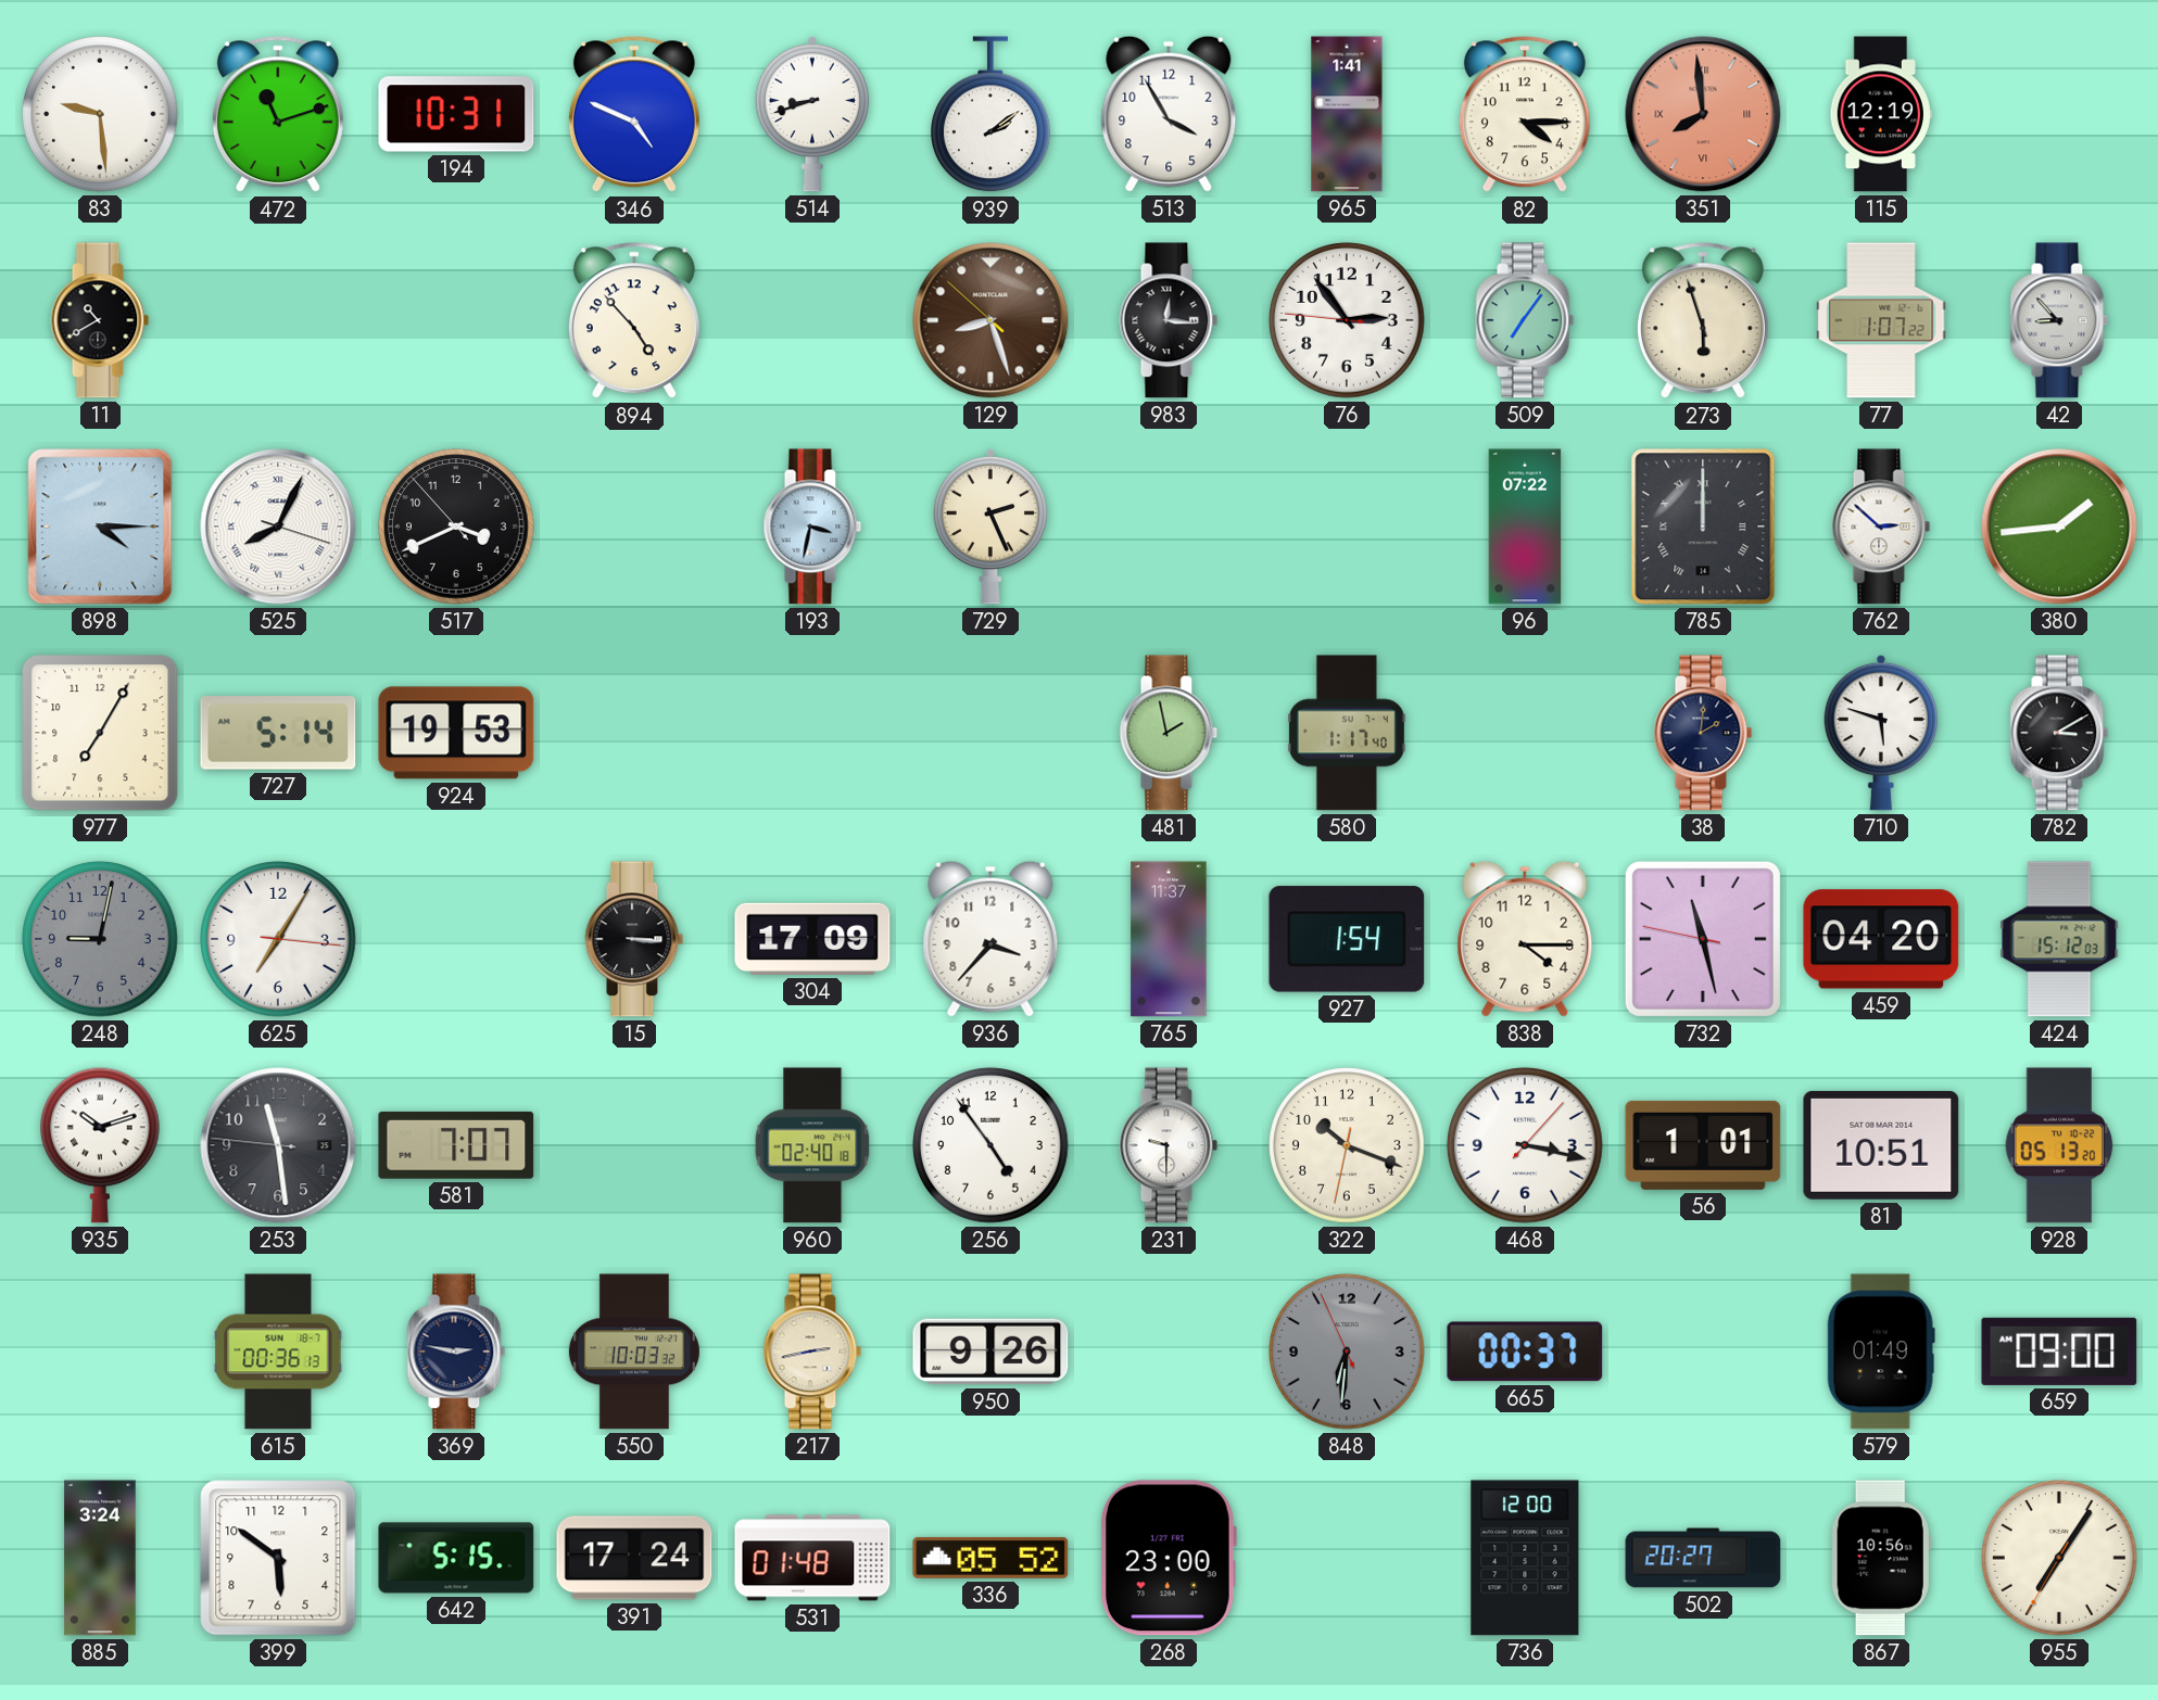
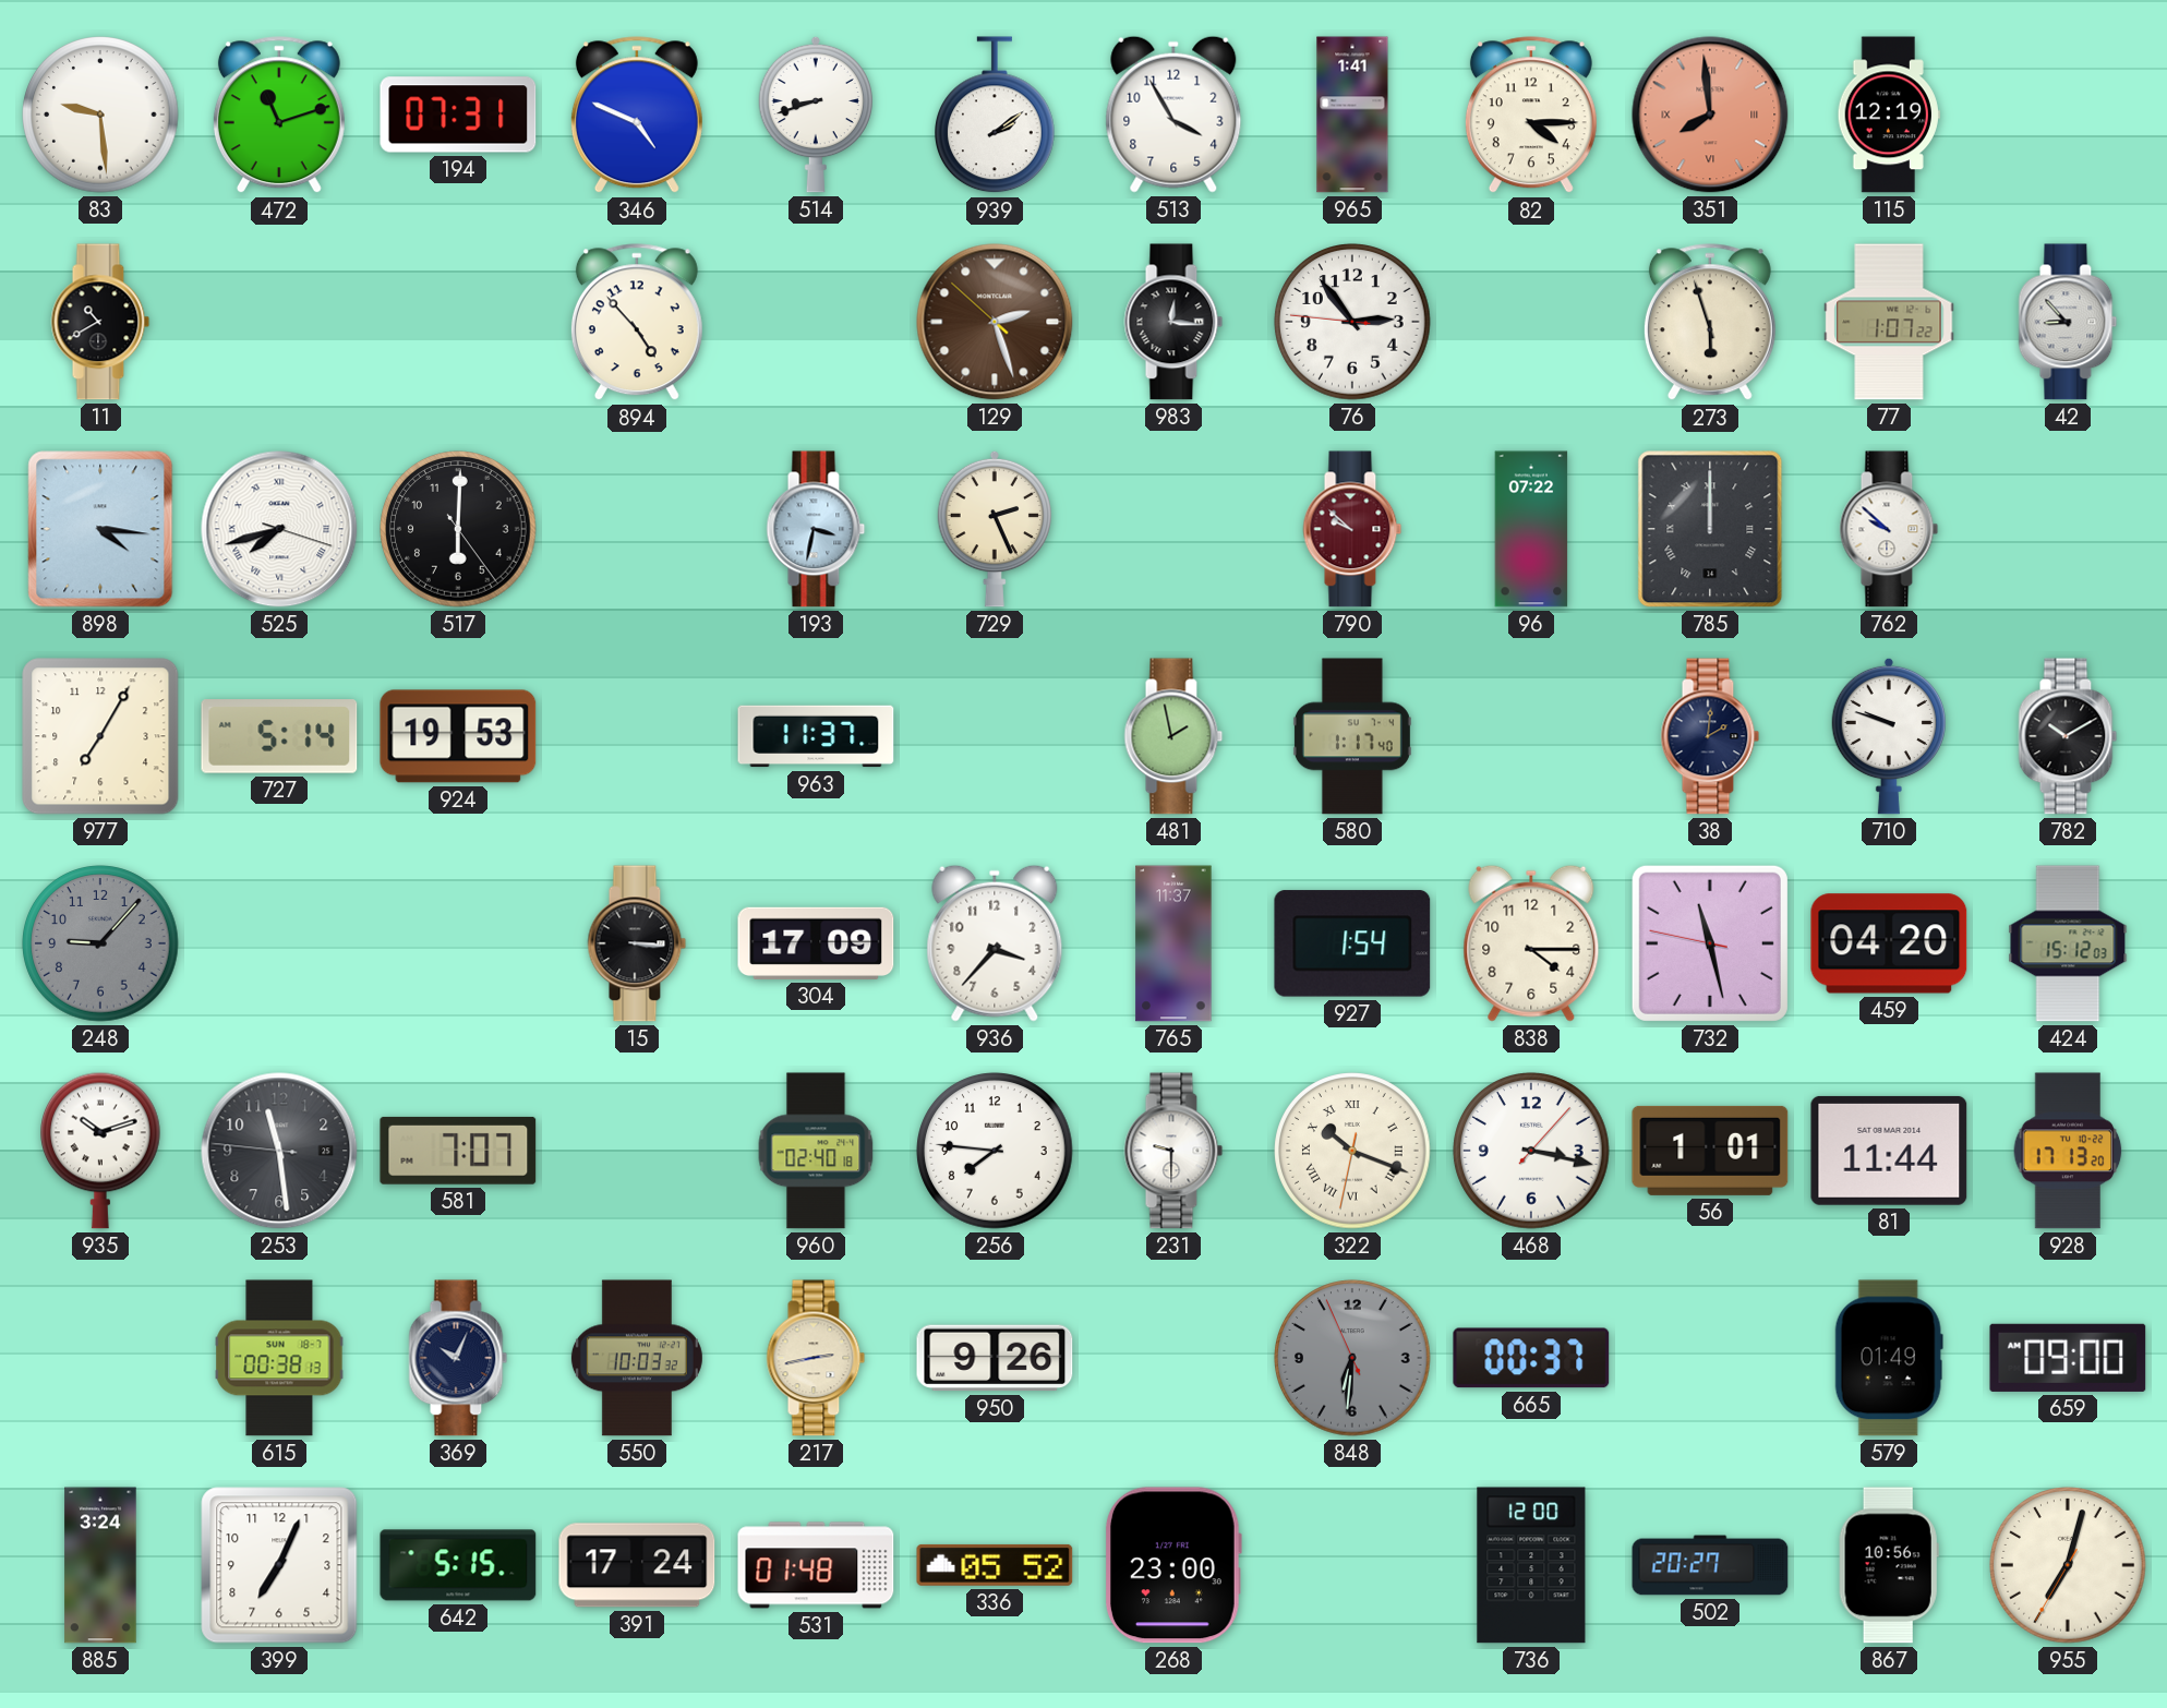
194: 10:31 -> 07:31
129: 8:26 -> 2:26
509: 7:06 -> none
898: 4:15 -> 4:16
525: 8:04 -> 7:42
517: 3:40 -> 6:00
790: none -> 9:52
762: 2:52 -> 9:52
380: 1:44 -> none
963: none -> 11:37
710: 5:48 -> 9:48
782: 3:10 -> 10:10
248: 9:02 -> 9:07
625: 7:05 -> none
256: 4:54 -> 7:46
322 numerals: Arabic -> Roman
81: 10:51 -> 11:44
928: 05:13 -> 17:13
615: 00:36 -> 00:38
369: 2:47 -> 10:04
399: 5:51 -> 7:04
955: 7:05 -> 7:02
